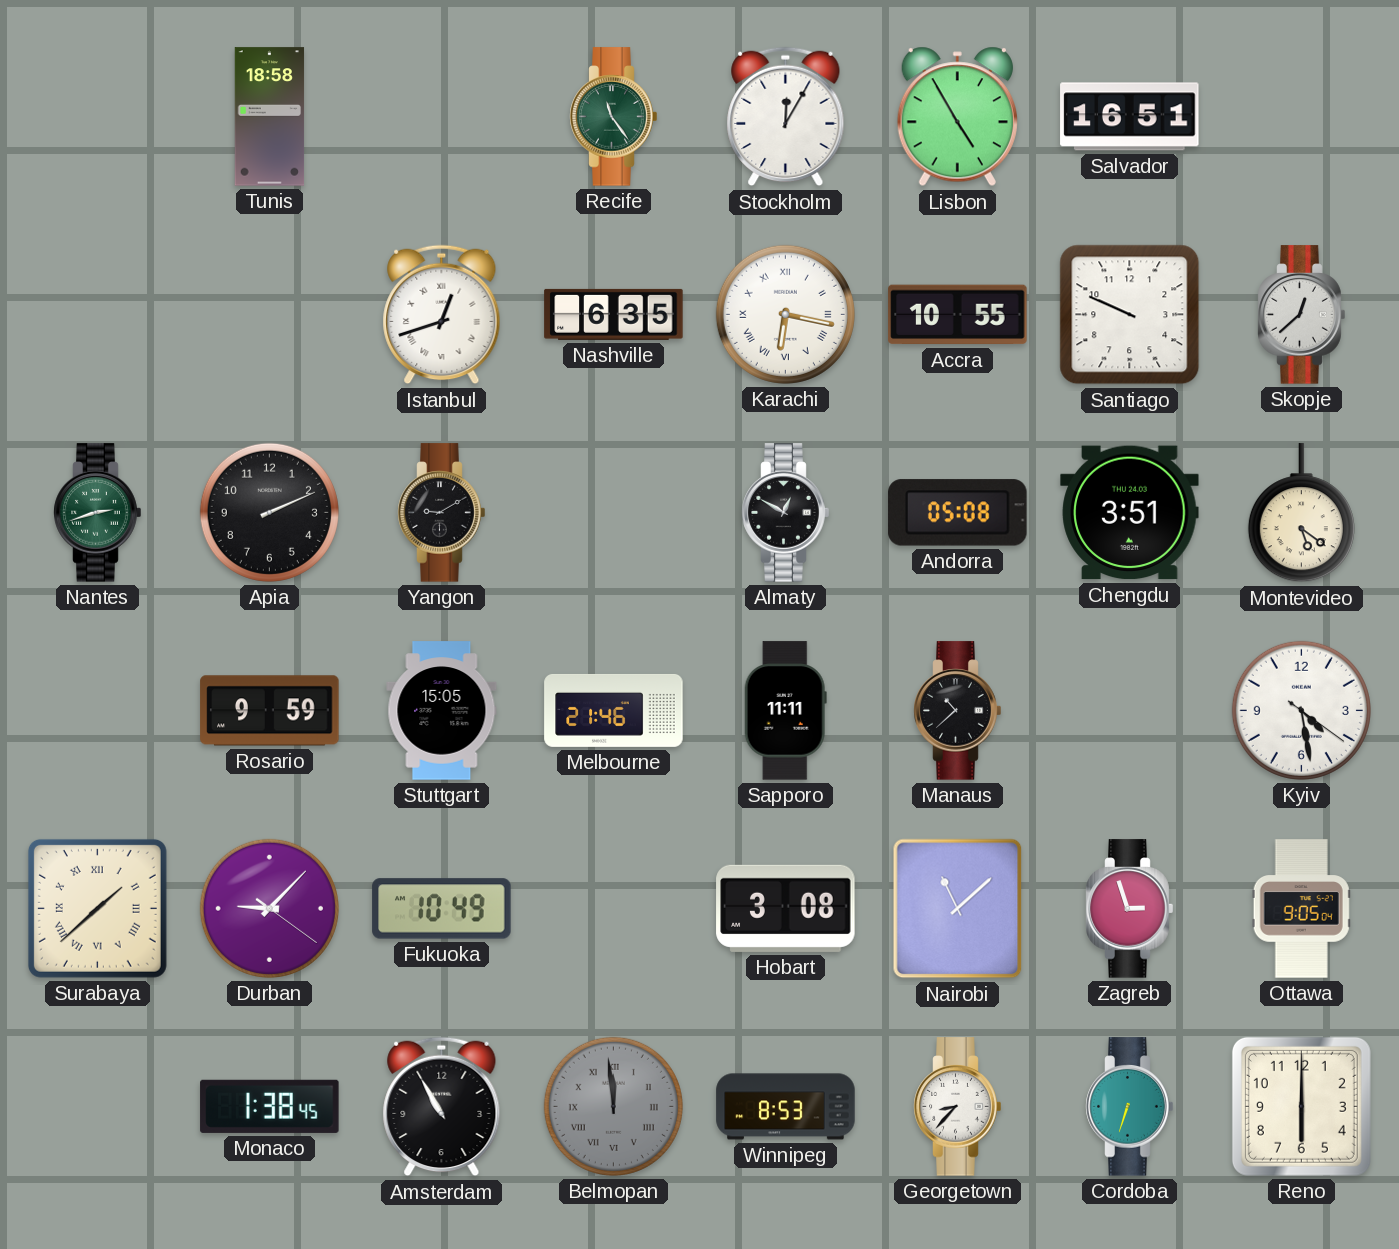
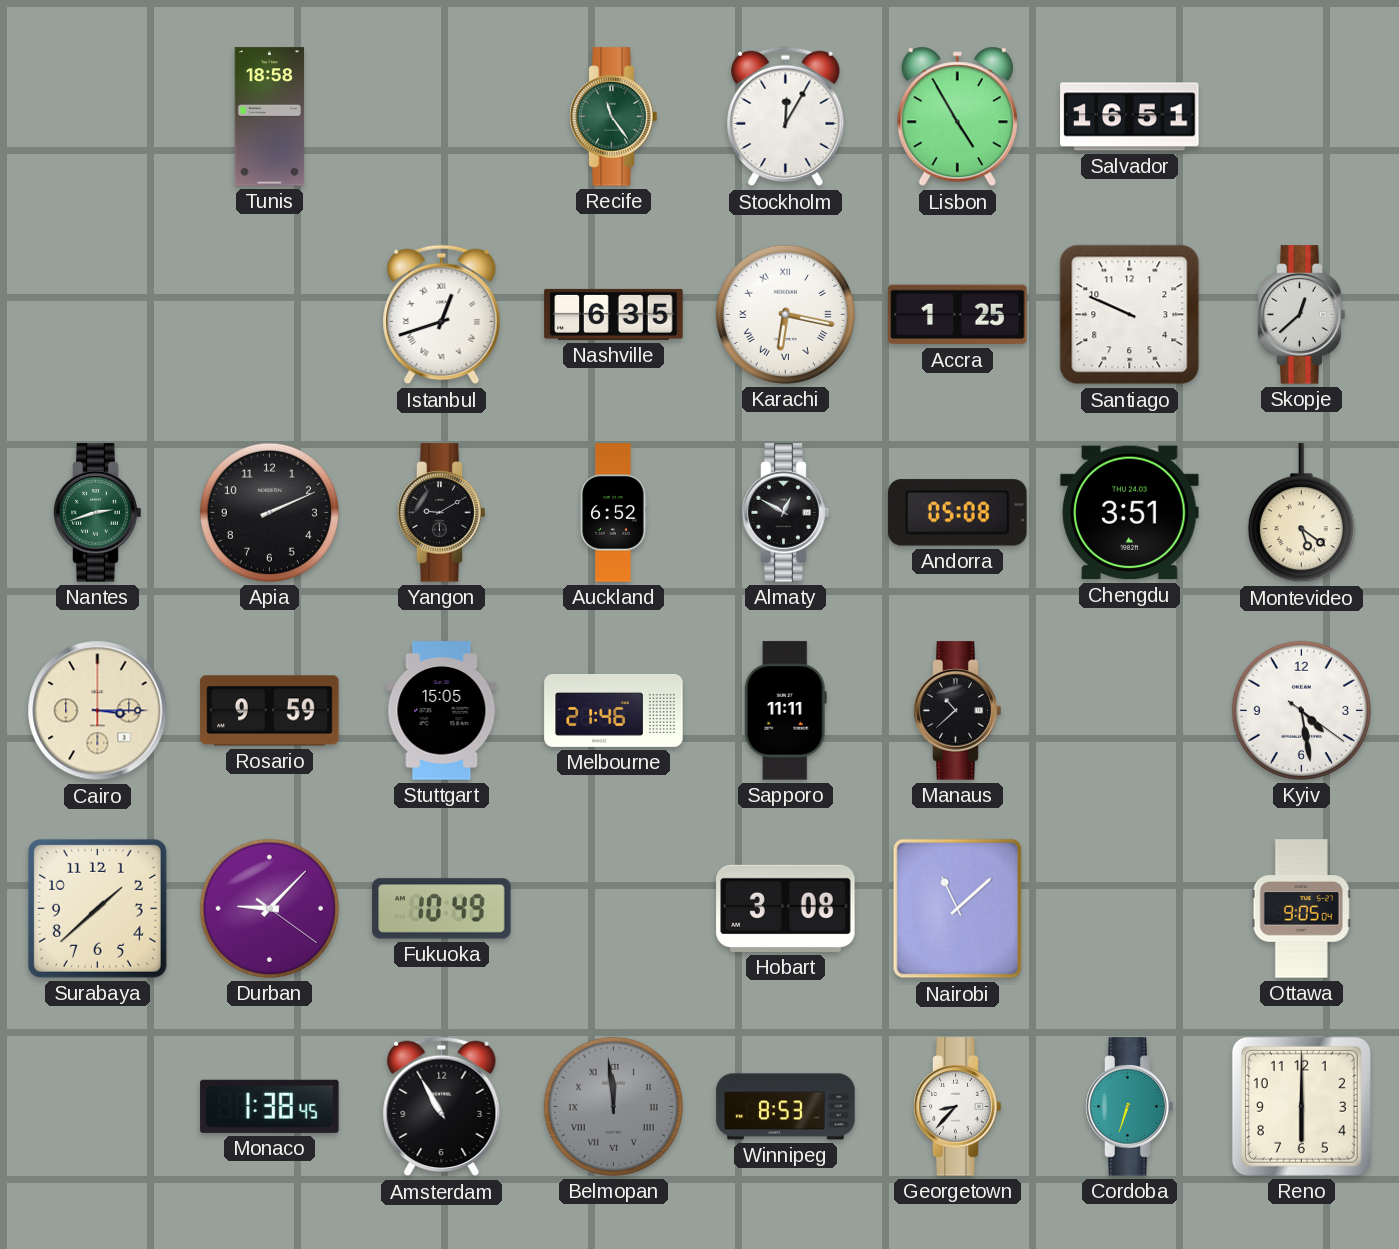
Accra: 10:55 -> 1:25
Auckland: none -> 6:52
Cairo: none -> 3:15
Surabaya numerals: Roman -> Arabic
Zagreb: 2:57 -> none
